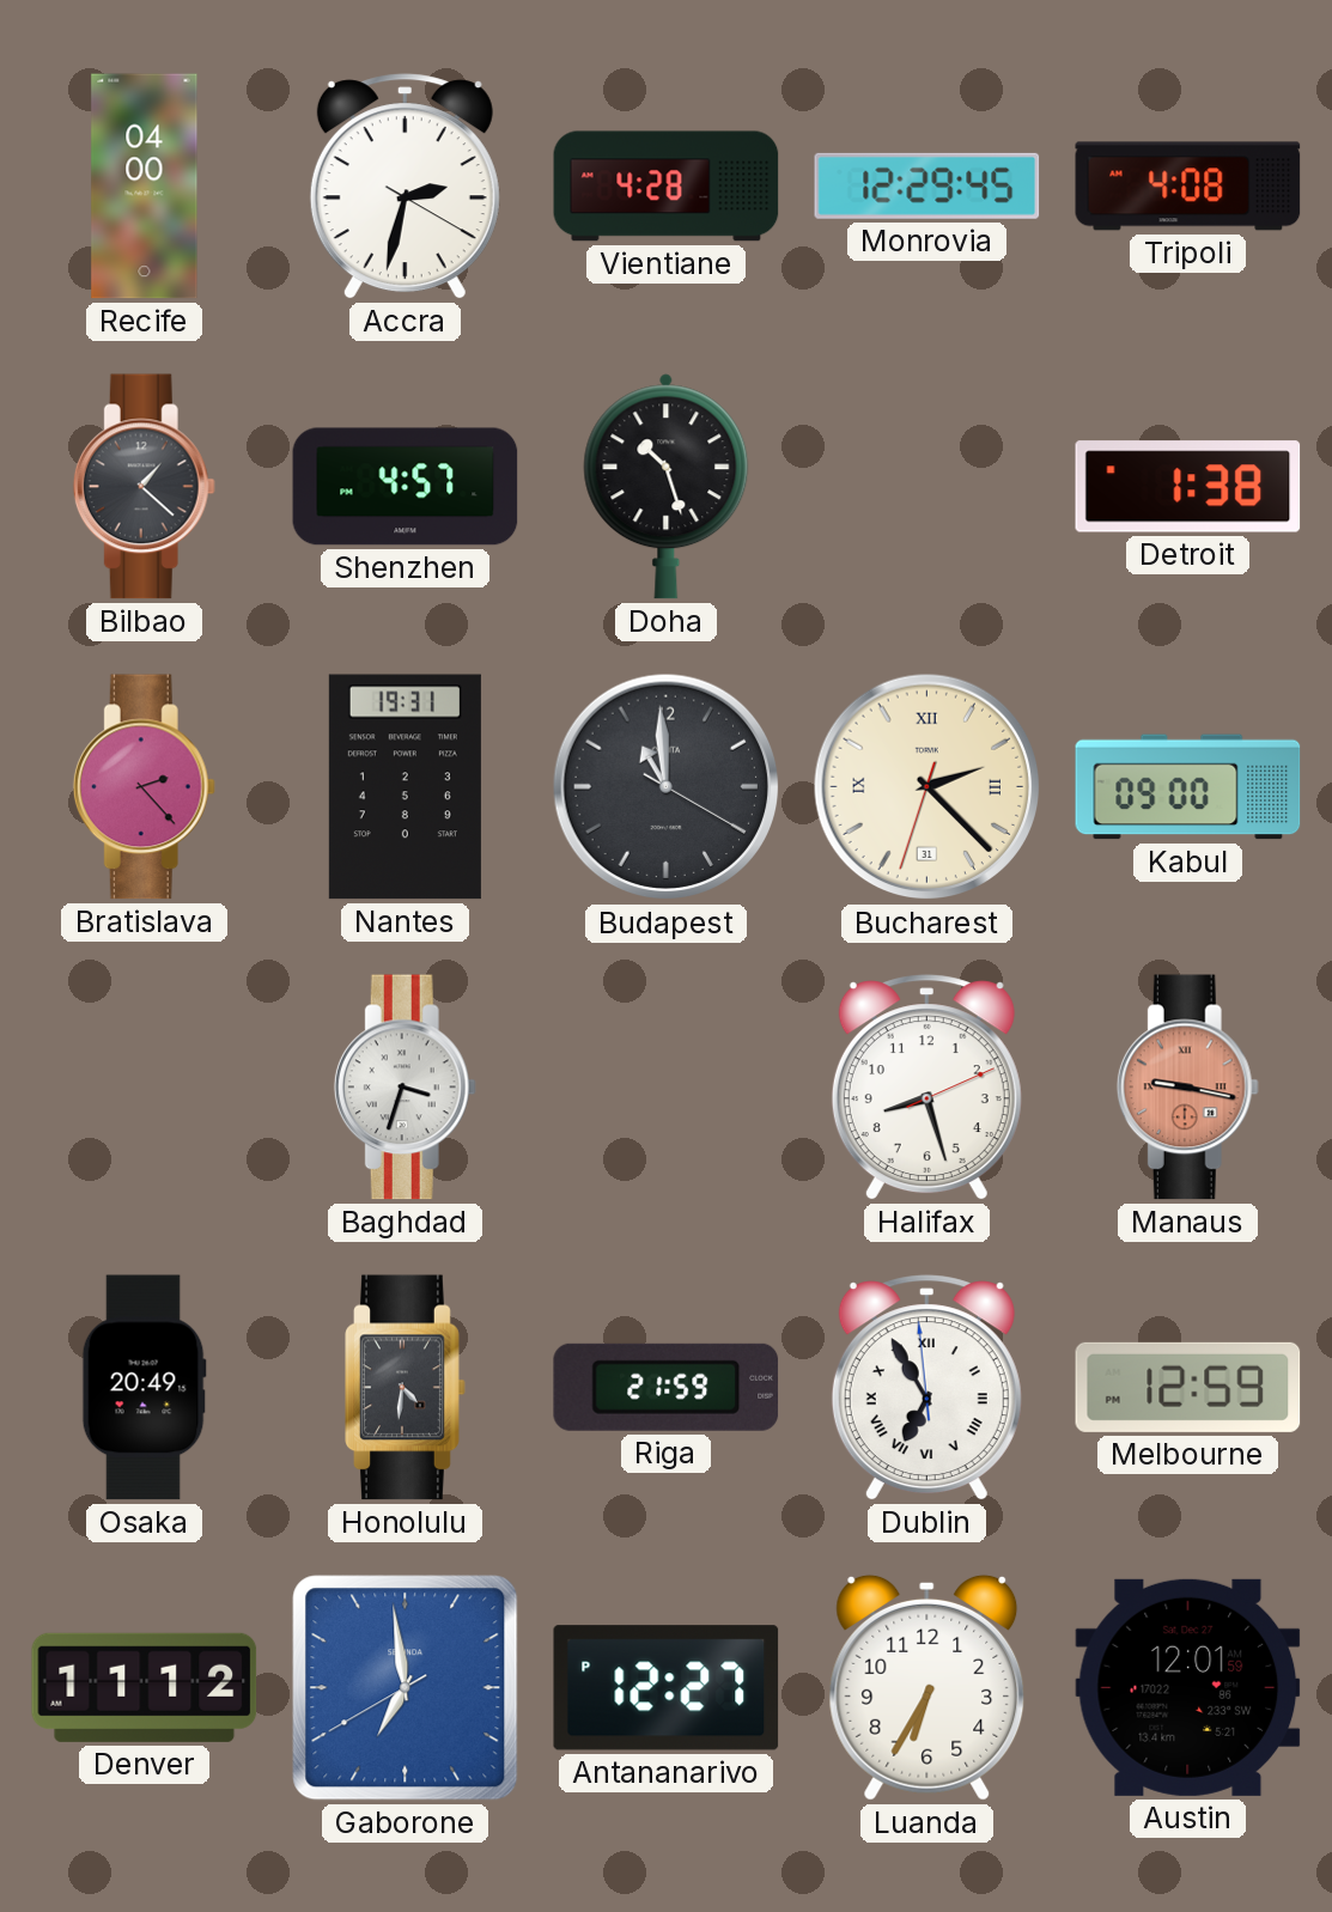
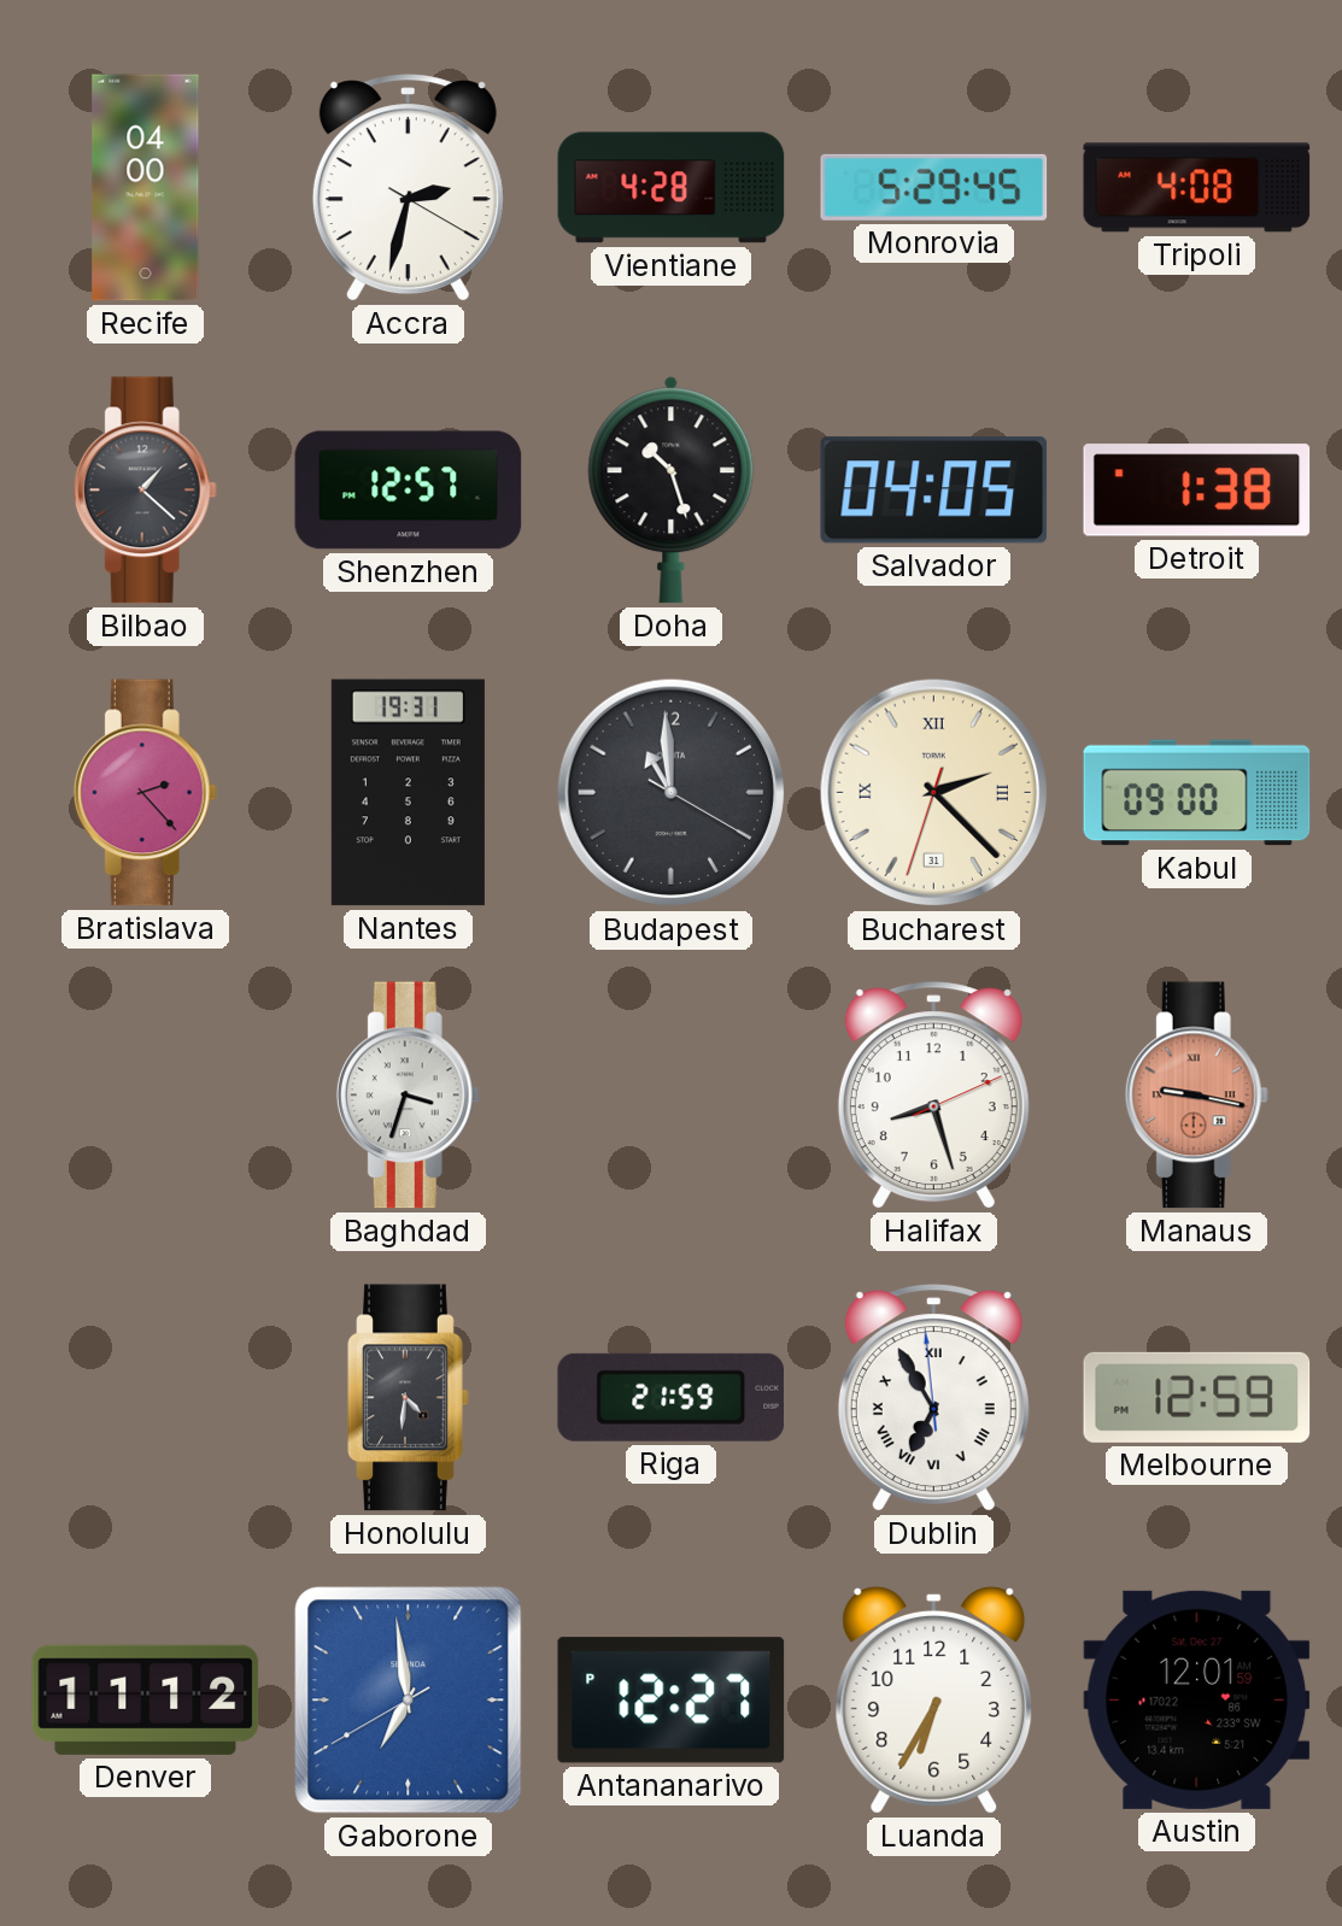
Monrovia: 12:29 -> 5:29
Shenzhen: 4:57 -> 12:57
Salvador: none -> 04:05
Osaka: 20:49 -> none
